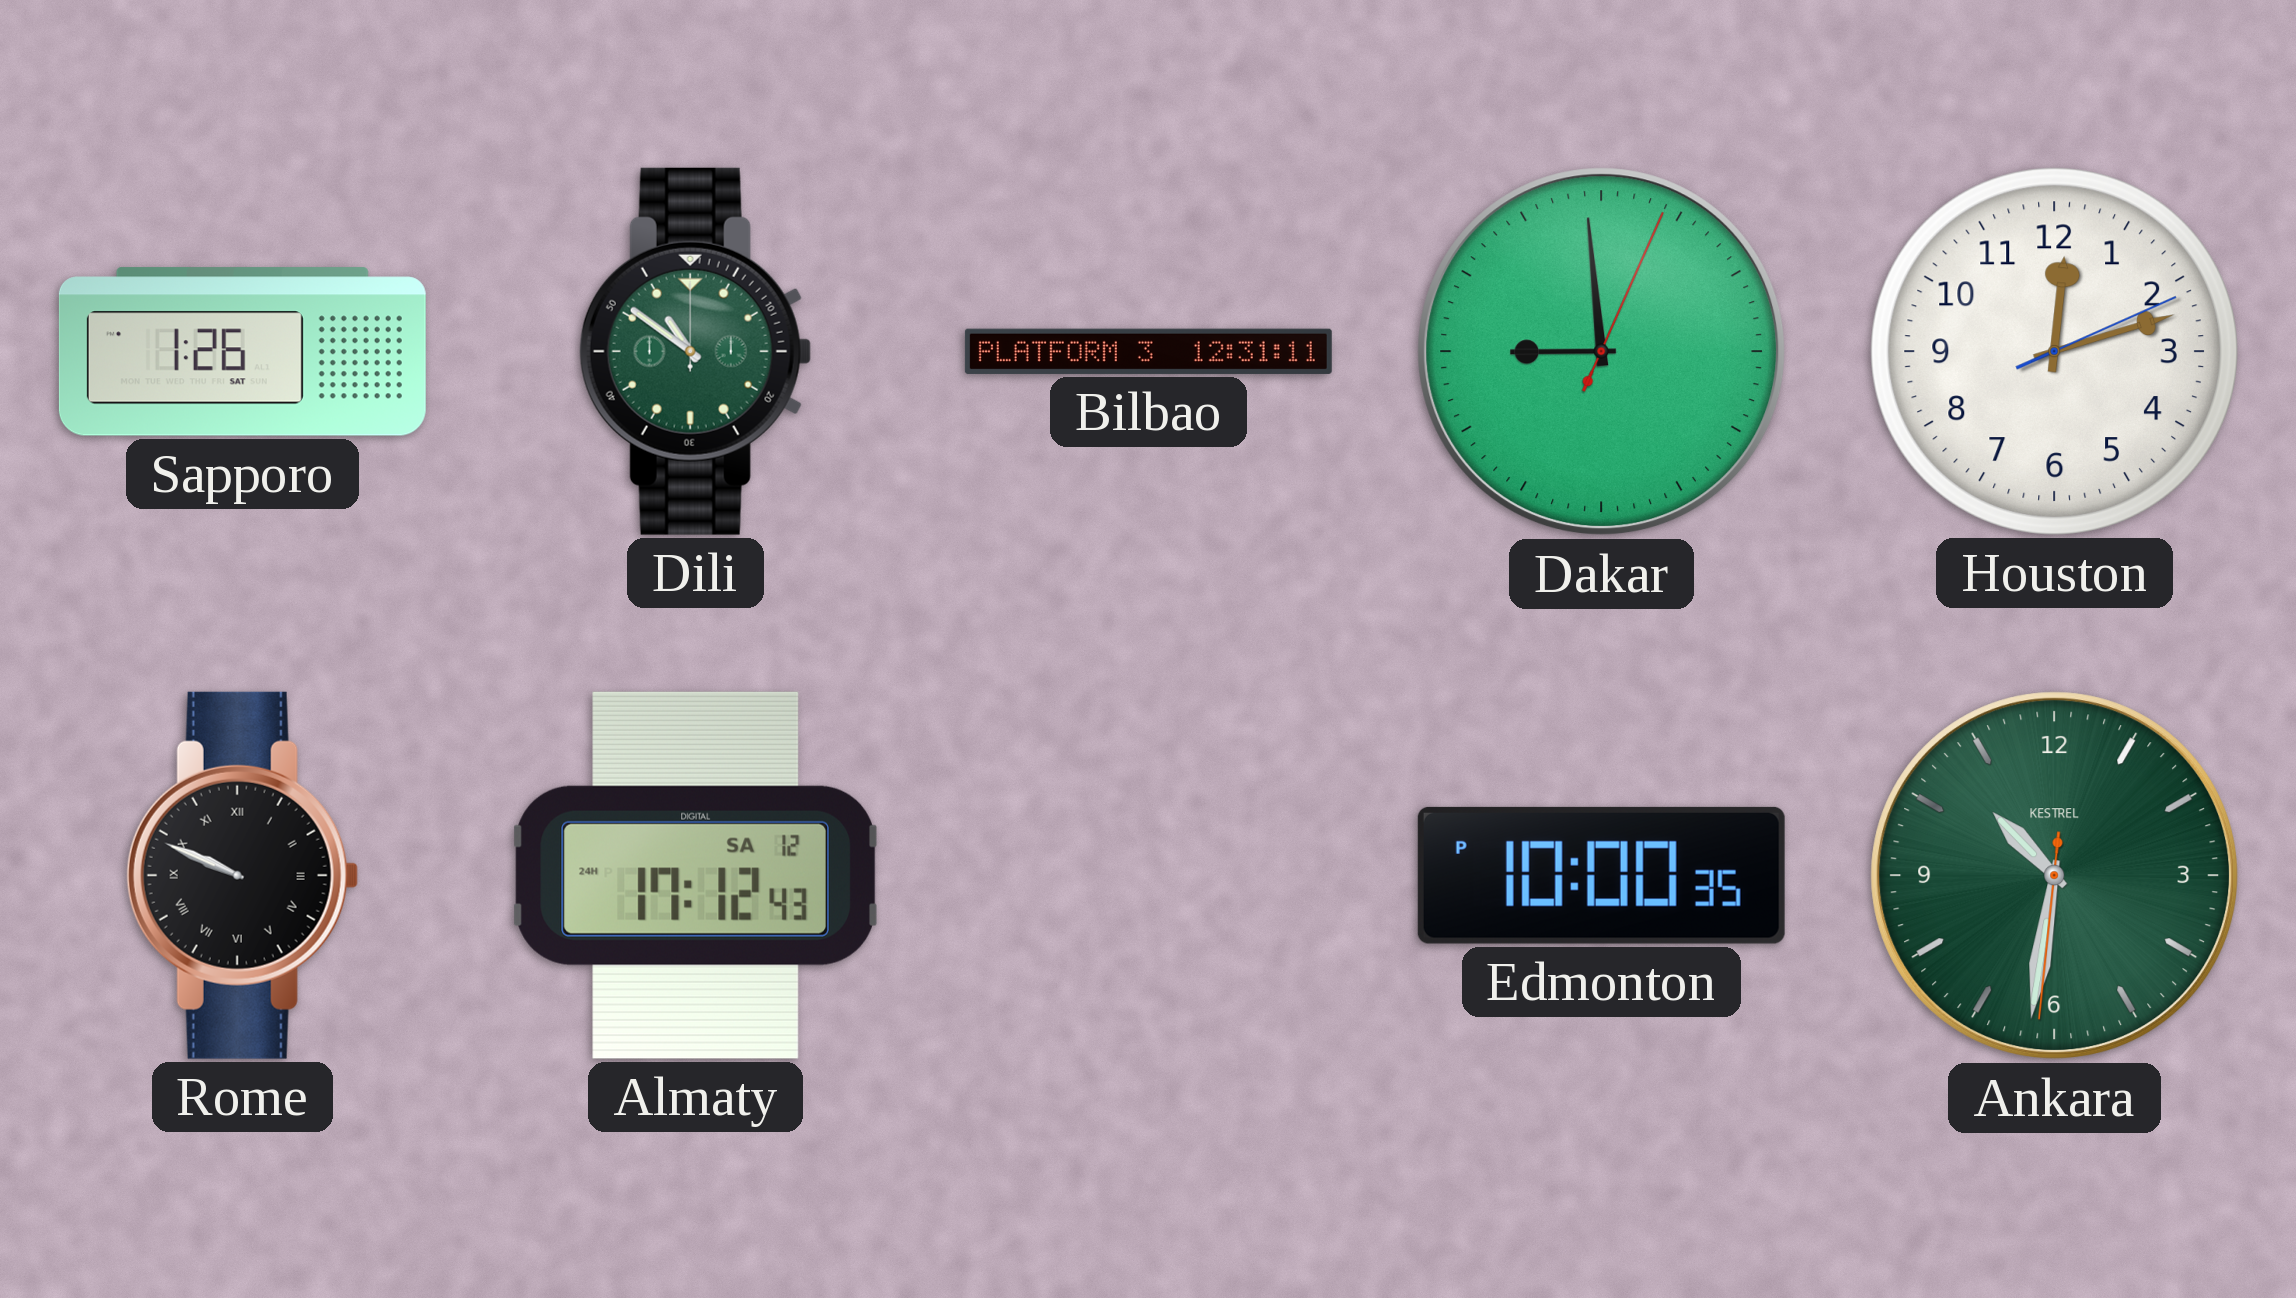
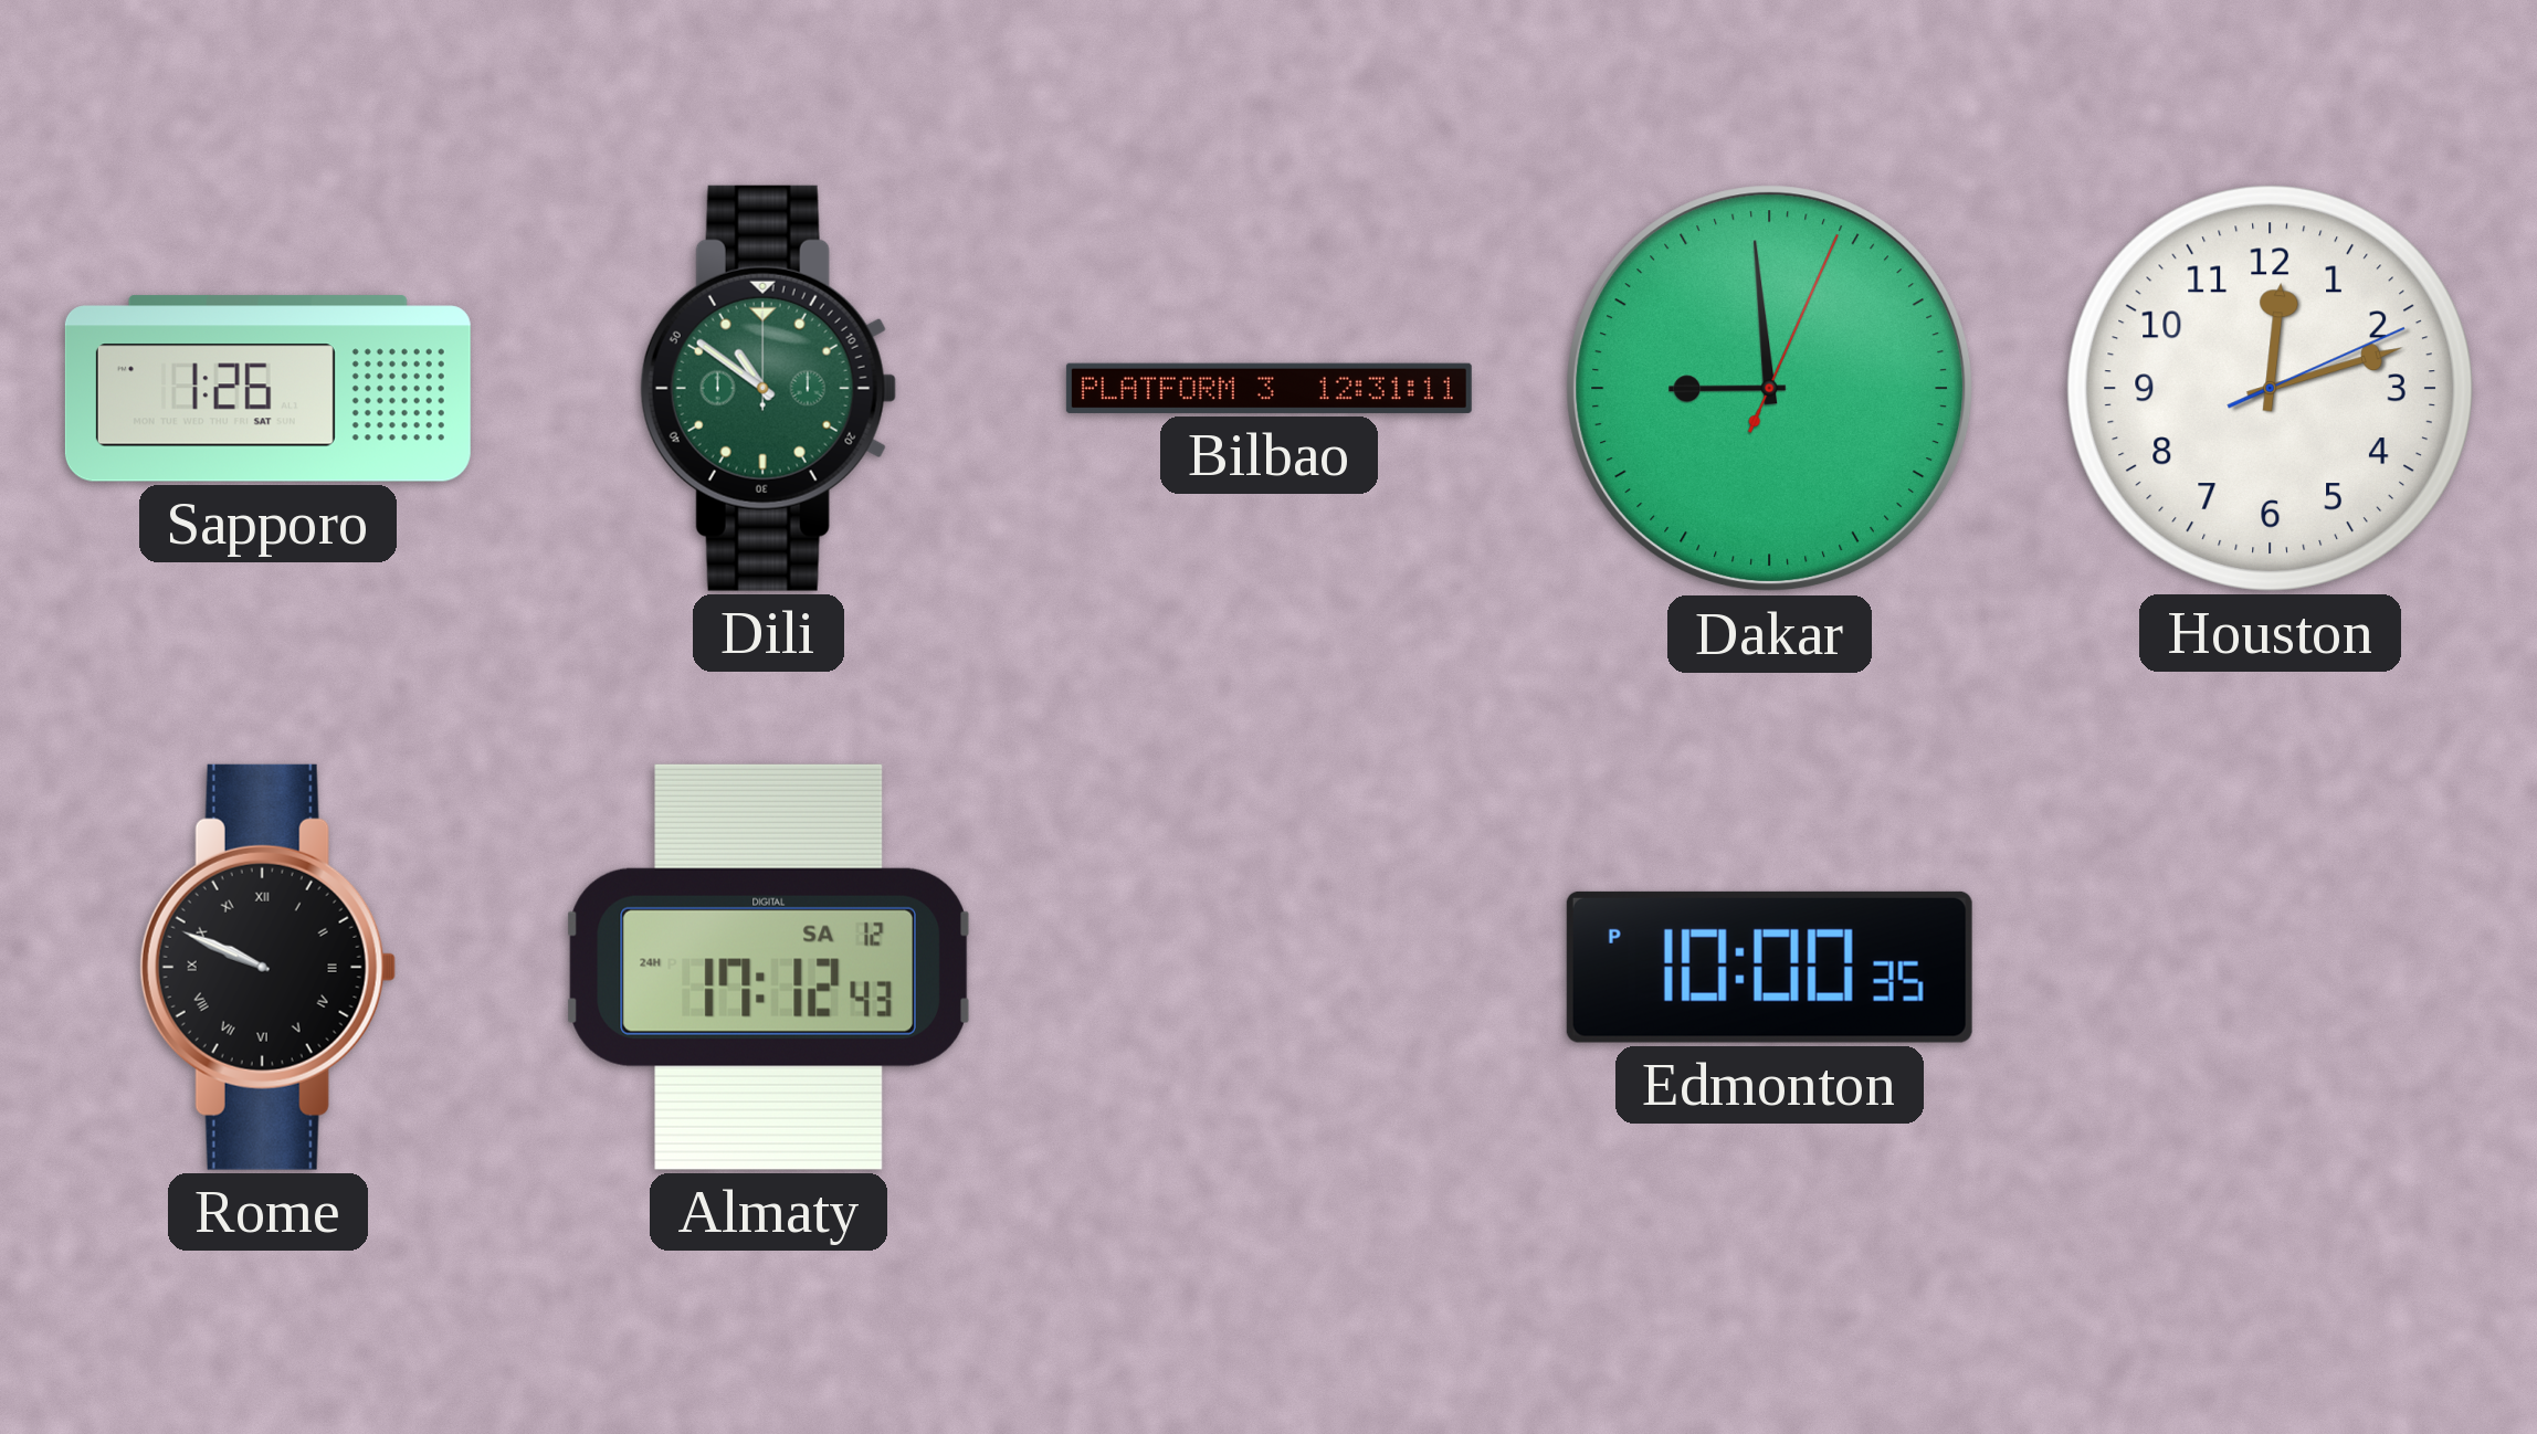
Ankara: 10:31 -> none
